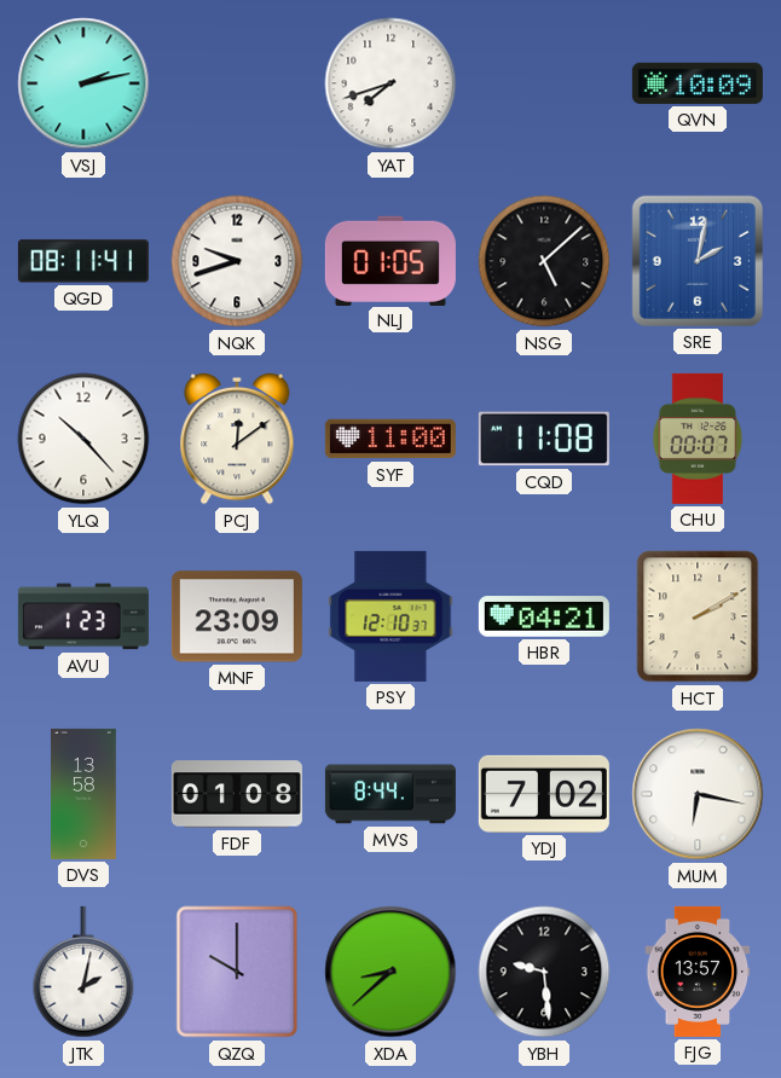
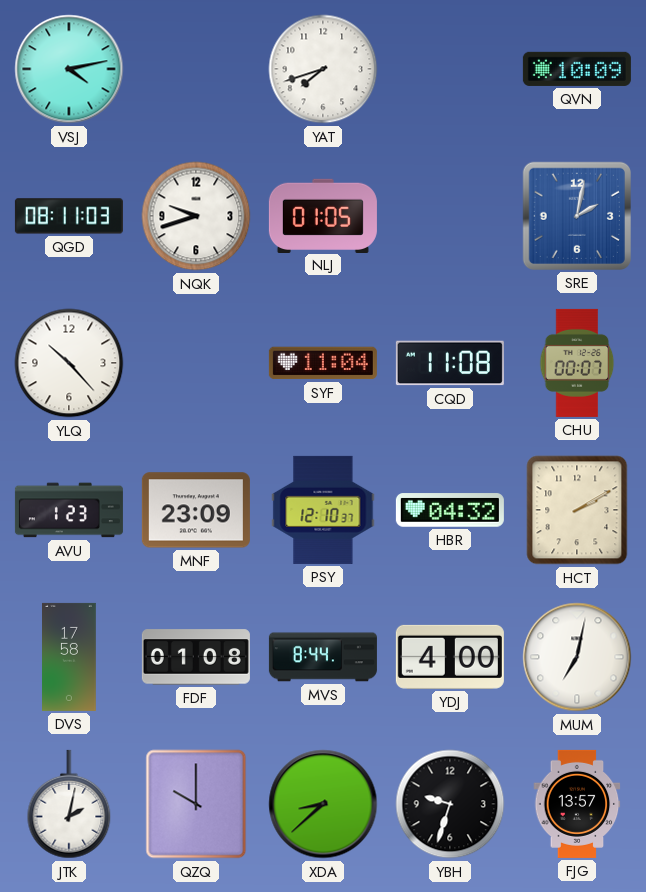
VSJ: 2:13 -> 4:13
QGD: 08:11:41 -> 08:11:03
NSG: 5:08 -> none
PCJ: 12:09 -> none
SYF: 11:00 -> 11:04
HBR: 04:21 -> 04:32
DVS: 13:58 -> 17:58
YDJ: 7:02 -> 4:00
MUM: 6:17 -> 7:02
YBH: 9:29 -> 9:33
